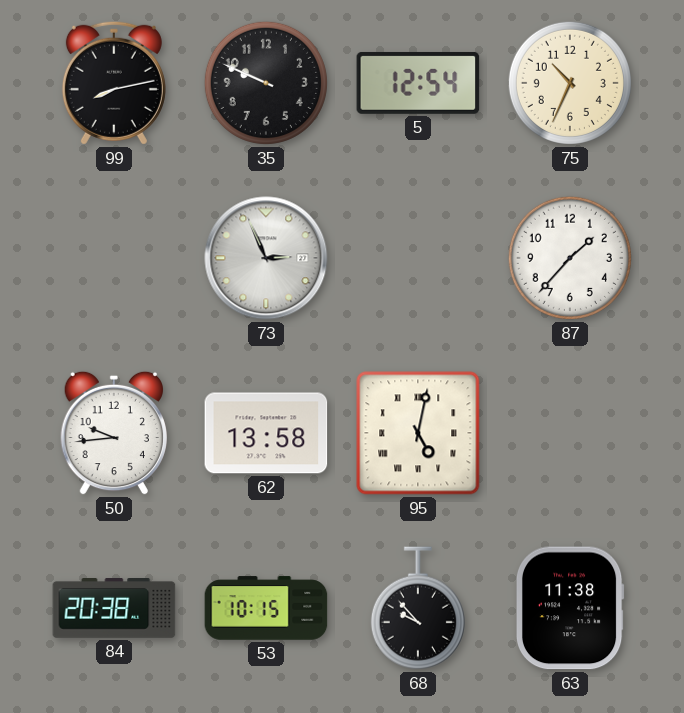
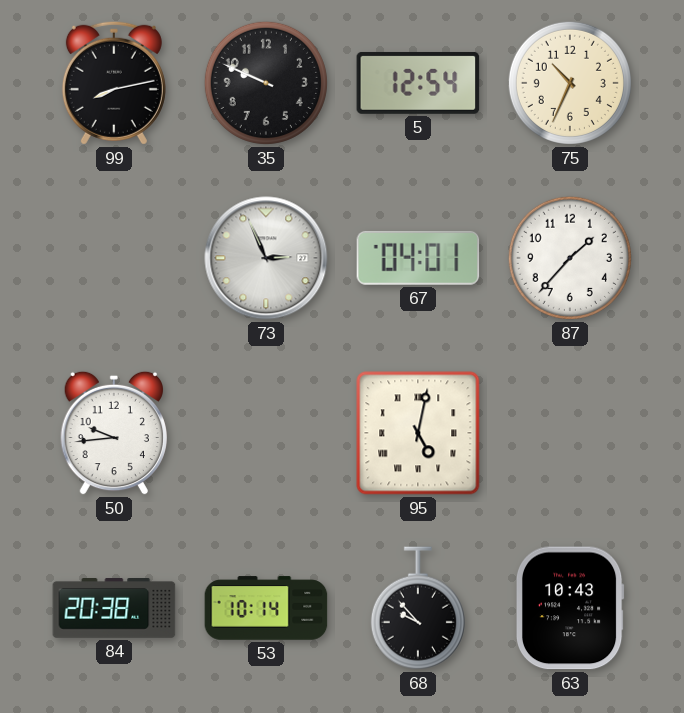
67: none -> 04:01
62: 13:58 -> none
53: 10:15 -> 10:14
63: 11:38 -> 10:43
